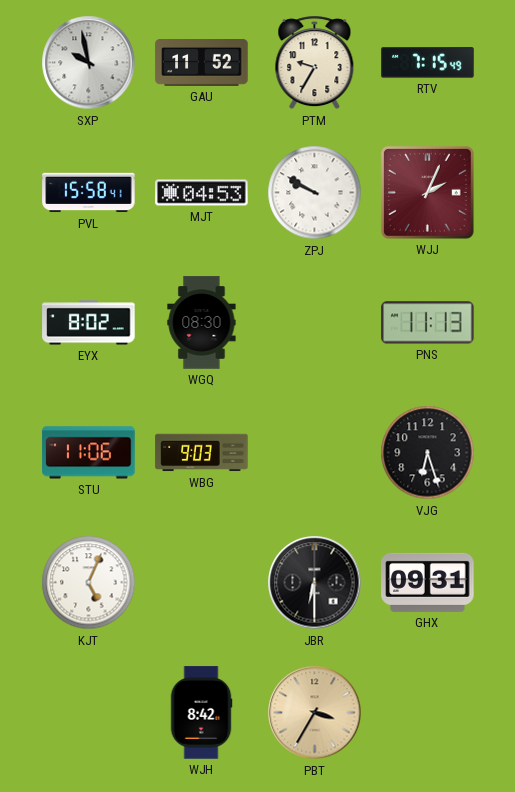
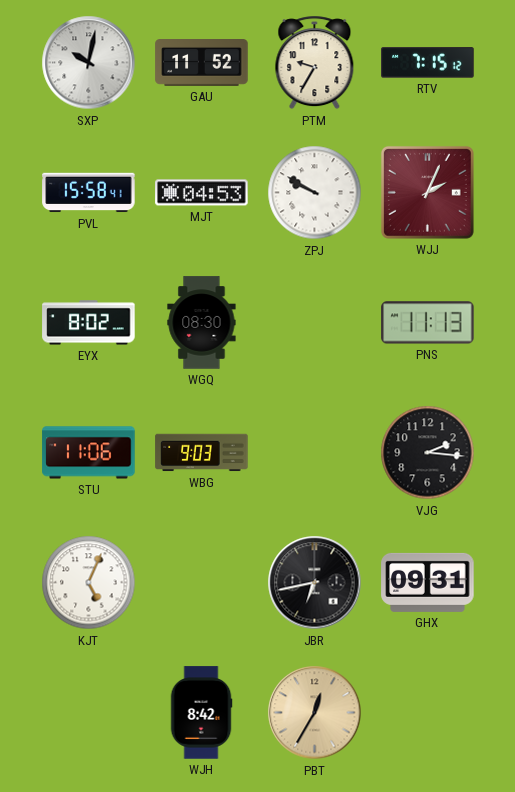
SXP: 9:58 -> 10:02
RTV: 7:15:49 -> 7:15:12
VJG: 6:27 -> 2:16
JBR: 6:30 -> 6:43
PBT: 3:35 -> 12:35
